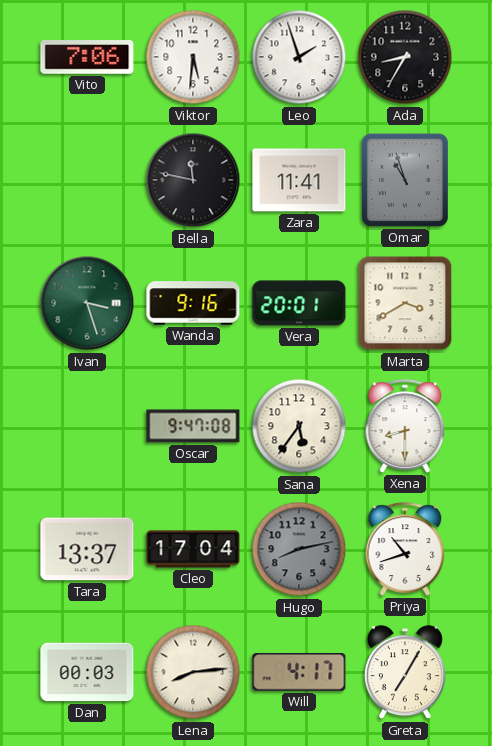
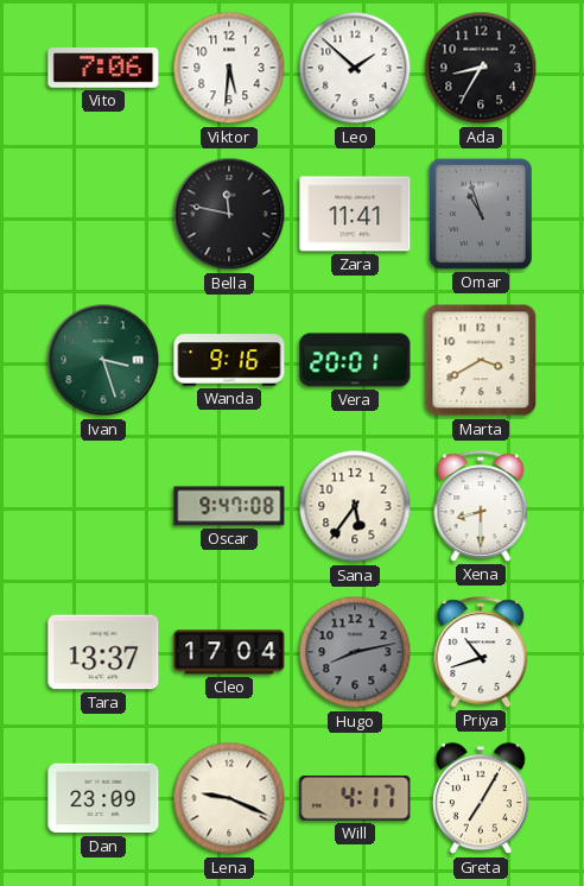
Leo: 1:57 -> 1:52
Dan: 00:03 -> 23:09
Lena: 8:14 -> 9:19
